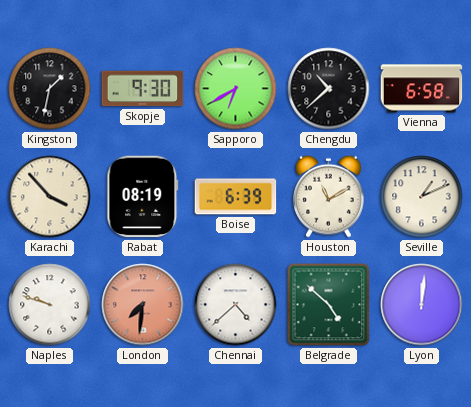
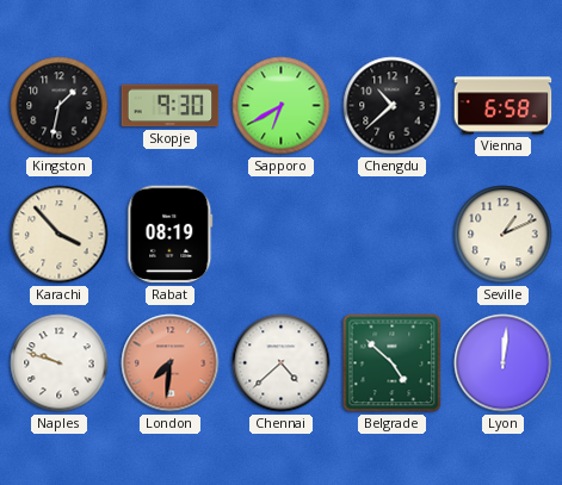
Boise: 6:39 -> none
Houston: 11:10 -> none
